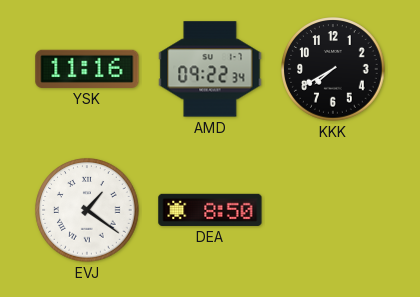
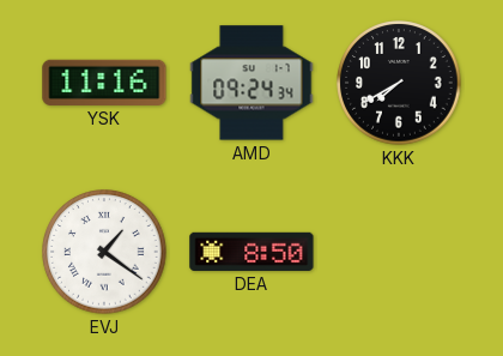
AMD: 09:22 -> 09:24
